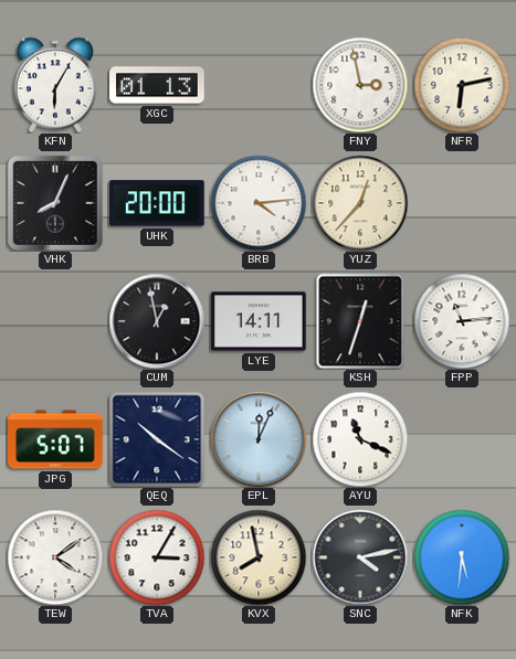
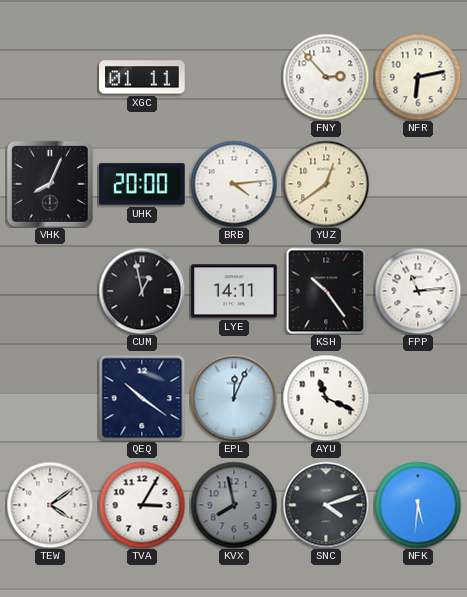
KFN: 6:05 -> none
XGC: 01:13 -> 01:11
FNY: 2:58 -> 2:53
YUZ: 12:37 -> 12:39
KSH: 12:33 -> 10:24
JPG: 5:07 -> none
KVX dial: cream -> grey
SNC: 4:13 -> 4:12
